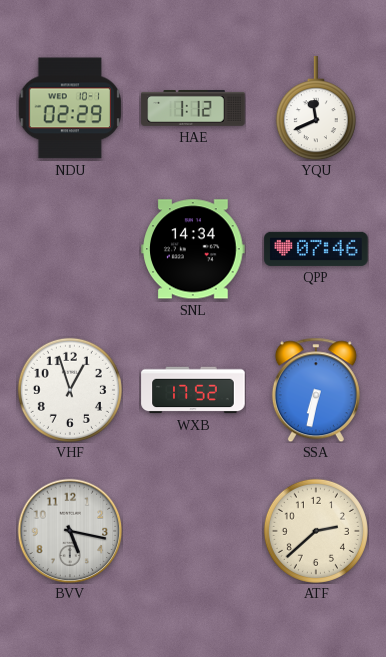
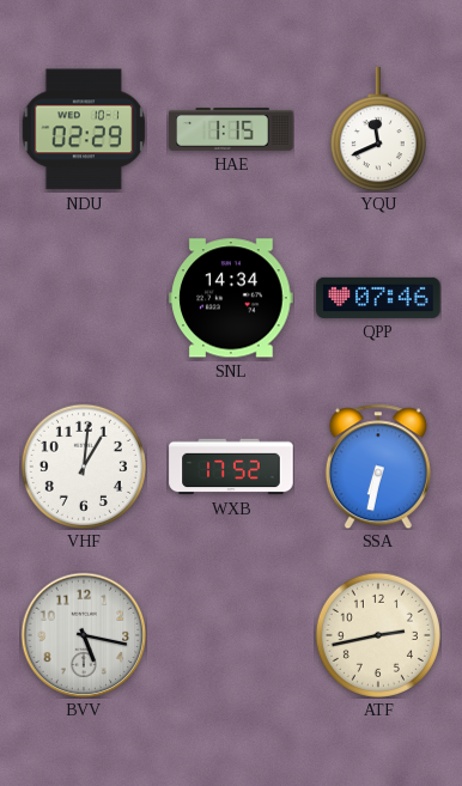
HAE: 1:12 -> 1:15
VHF: 12:57 -> 1:01
ATF: 2:38 -> 2:43
